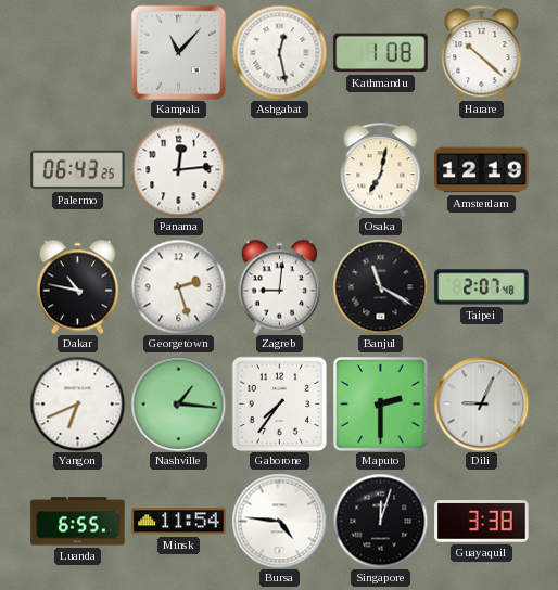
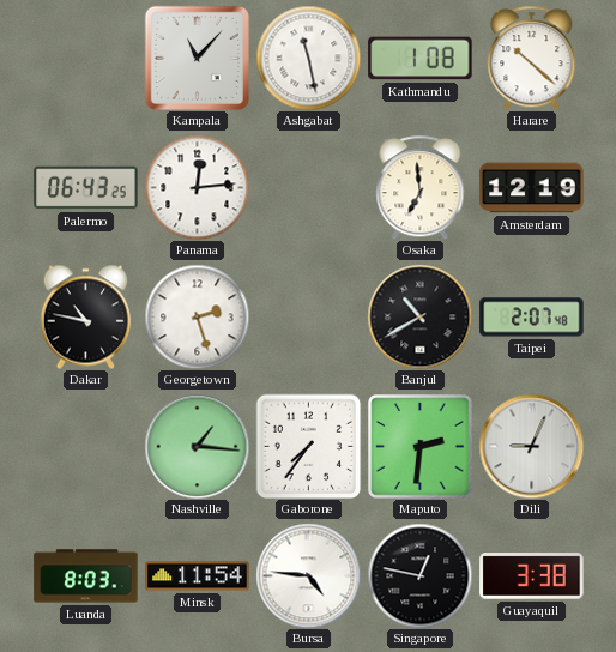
Ashgabat: 12:28 -> 11:28
Osaka: 7:02 -> 6:59
Zagreb: 9:01 -> none
Banjul: 11:20 -> 10:40
Yangon: 6:41 -> none
Maputo: 2:30 -> 2:31
Luanda: 6:55 -> 8:03
Singapore: 12:03 -> 12:47
